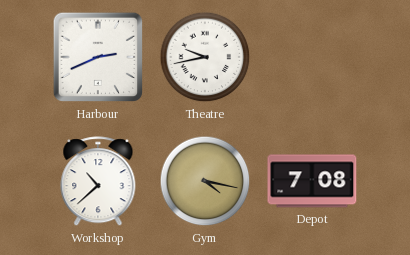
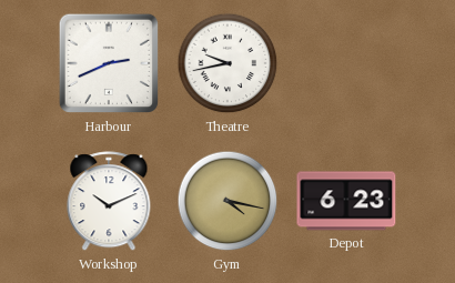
Workshop: 10:38 -> 10:11
Depot: 7:08 -> 6:23
